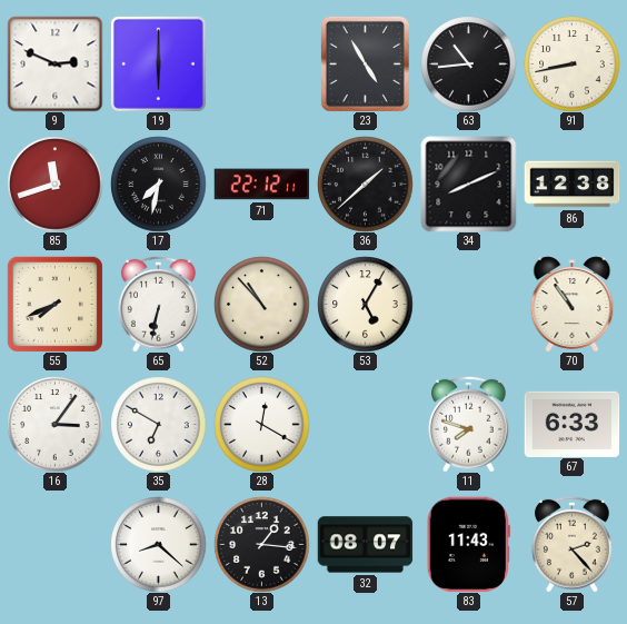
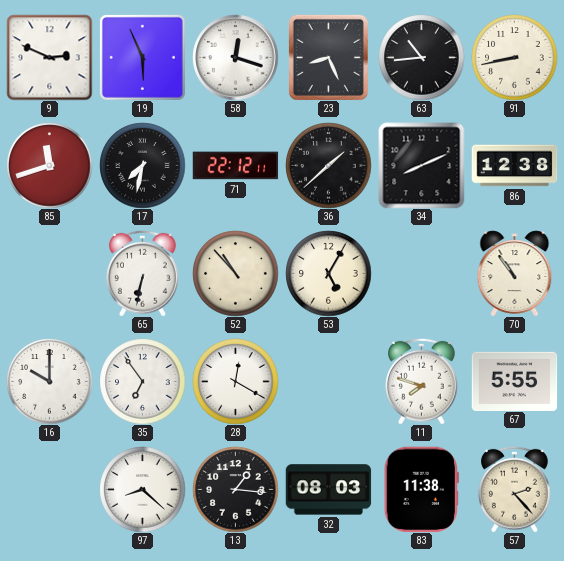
19: 6:00 -> 5:56
58: none -> 12:18
23: 4:55 -> 8:26
55: 7:41 -> none
16: 3:06 -> 10:00
35: 6:50 -> 6:54
67: 6:33 -> 5:55
32: 08:07 -> 08:03
83: 11:43 -> 11:38
